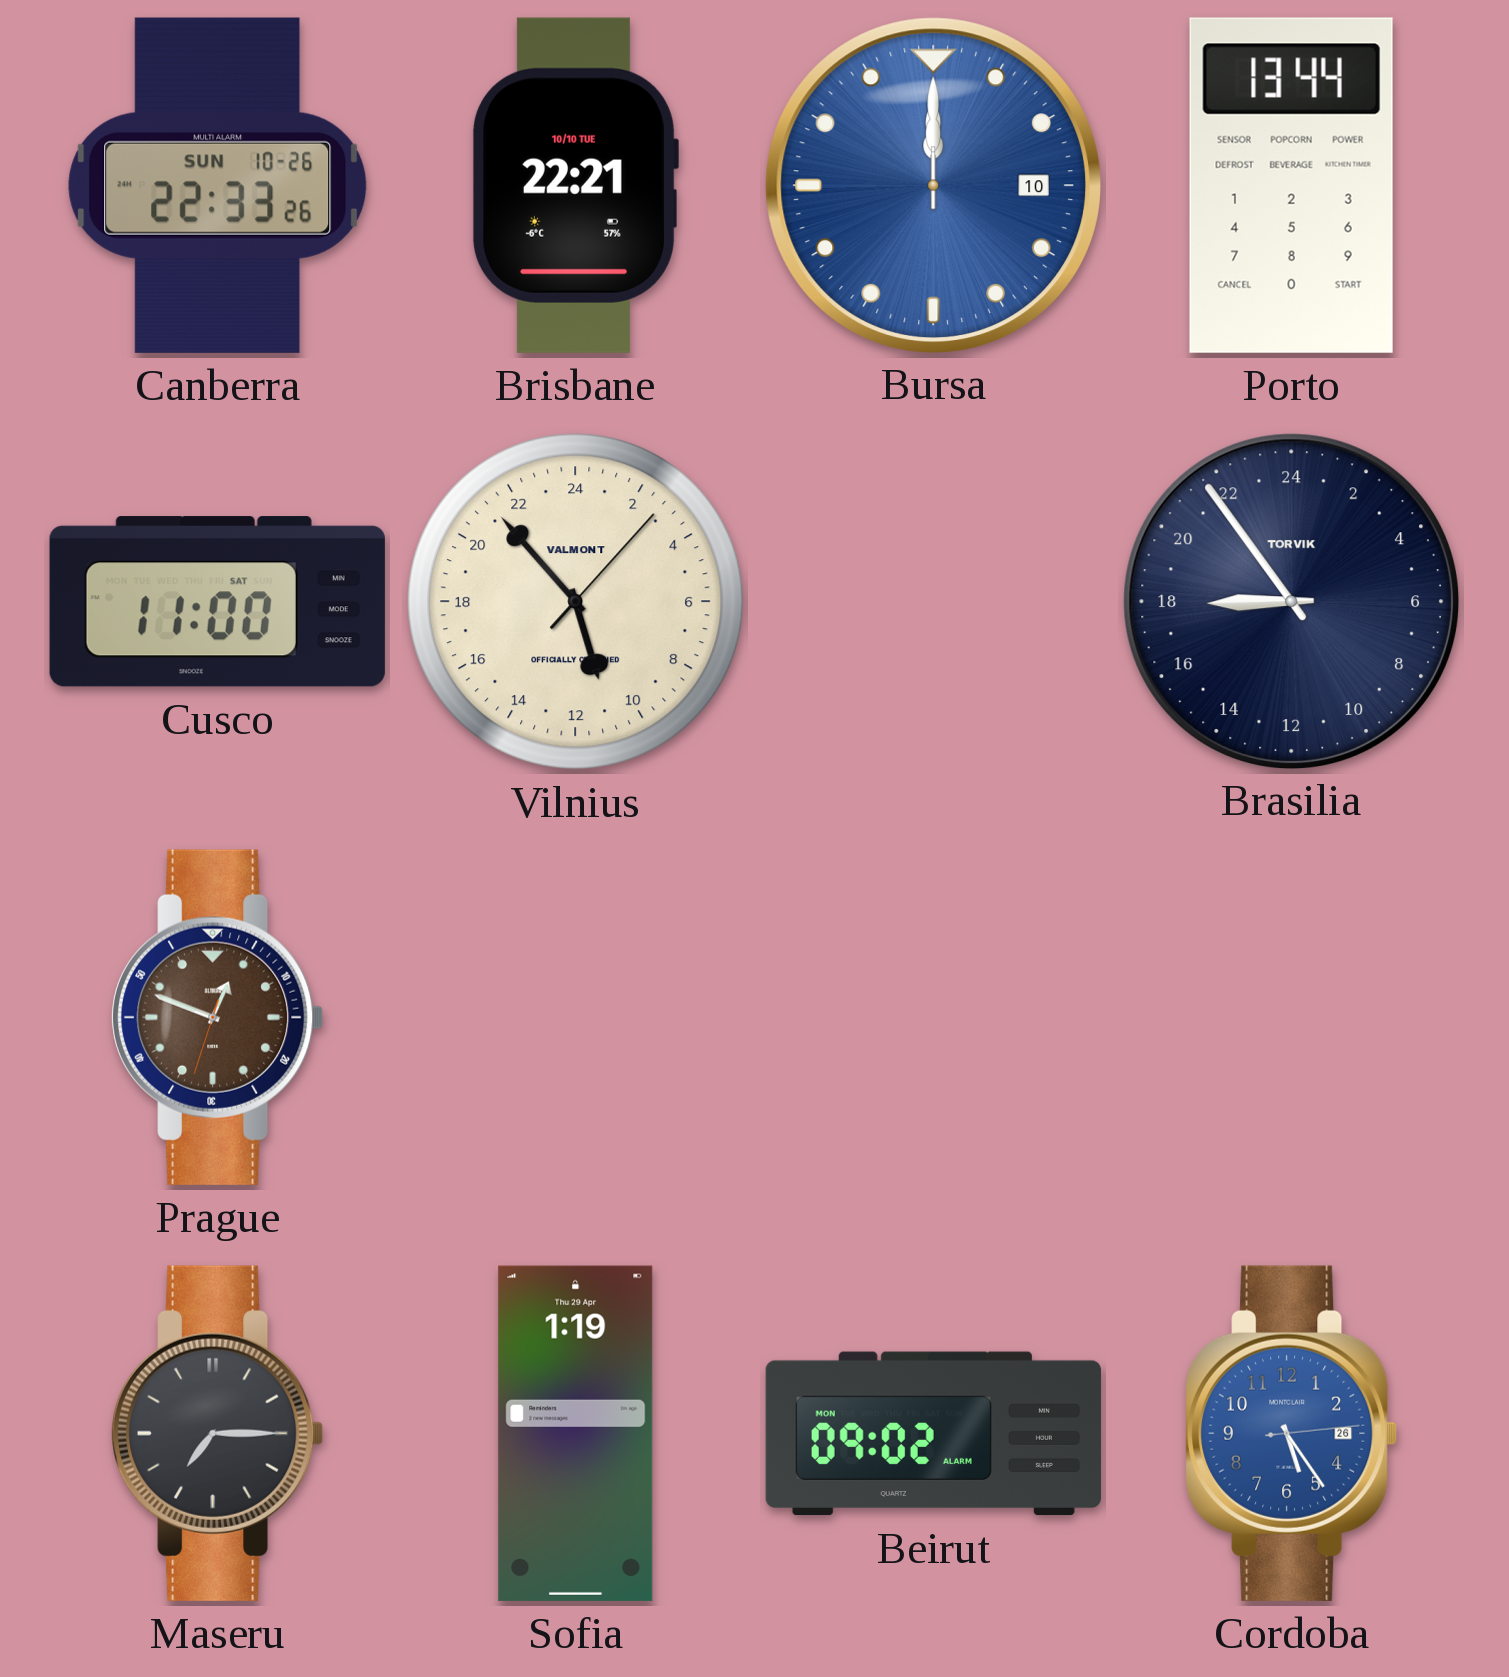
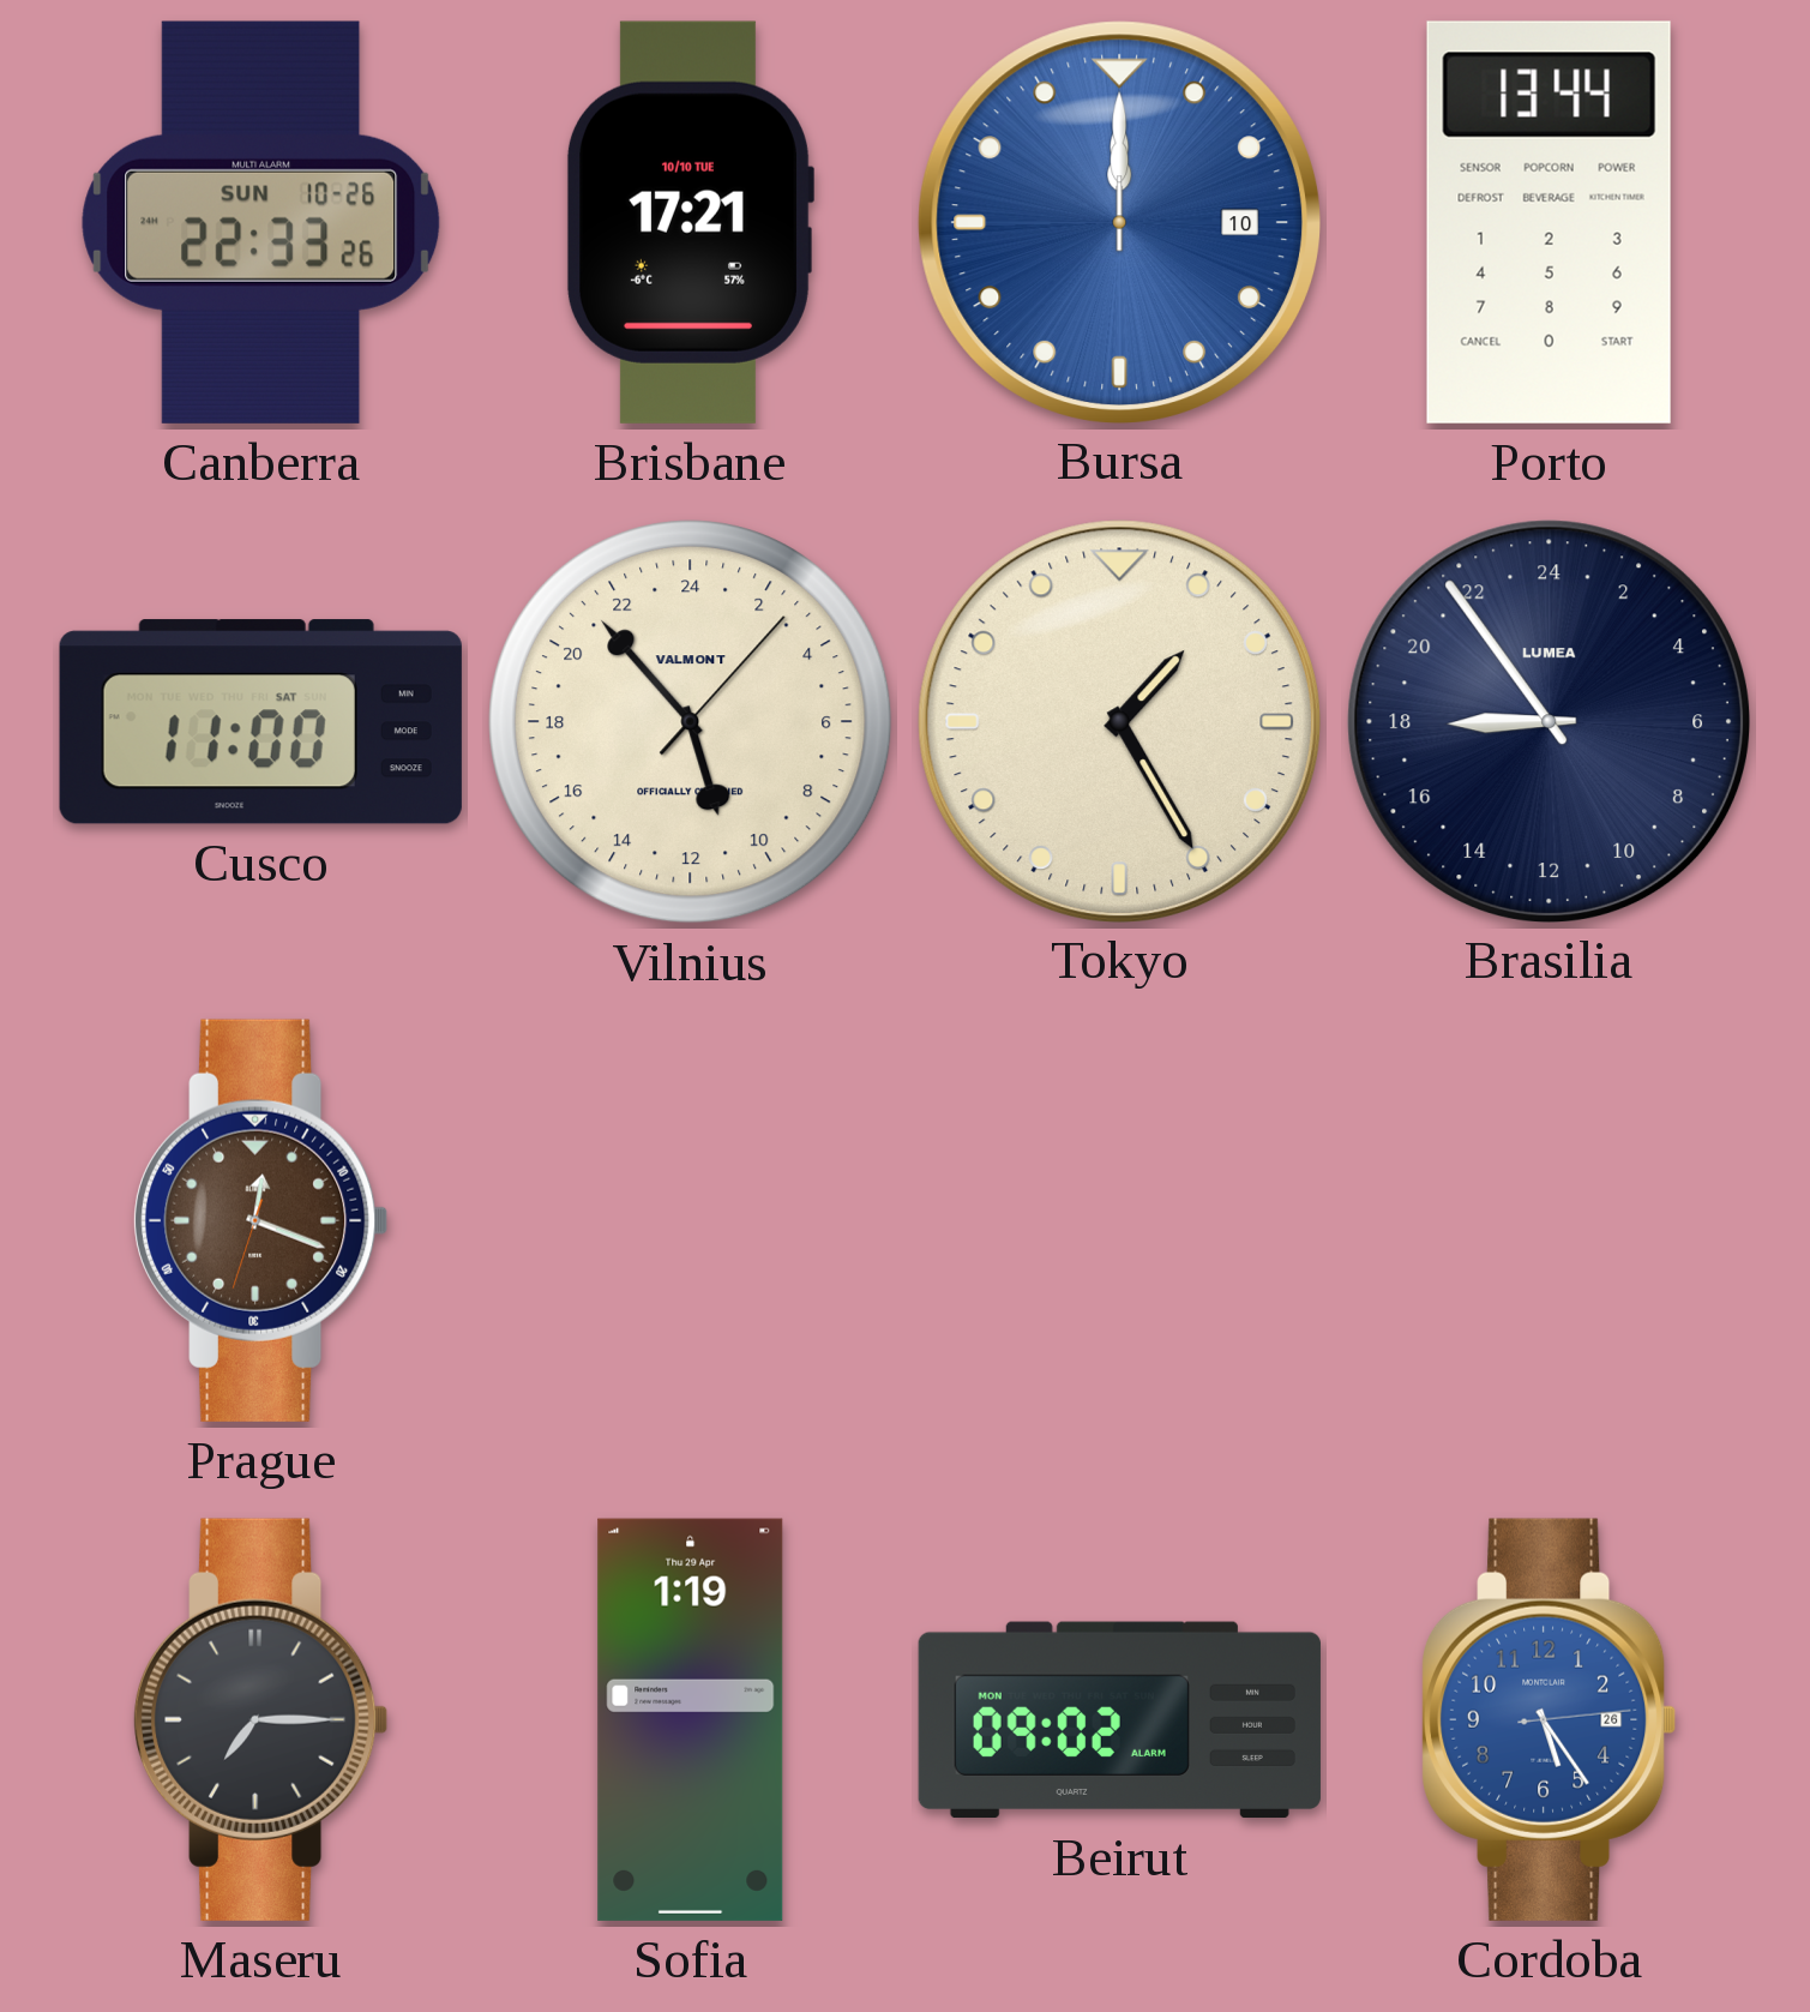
Brisbane: 22:21 -> 17:21
Tokyo: none -> 1:25
Brasilia brand: TORVIK -> LUMEA
Prague: 12:48 -> 12:18
